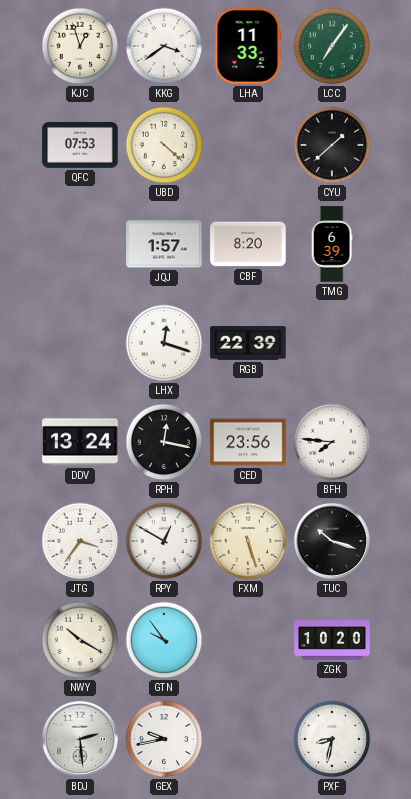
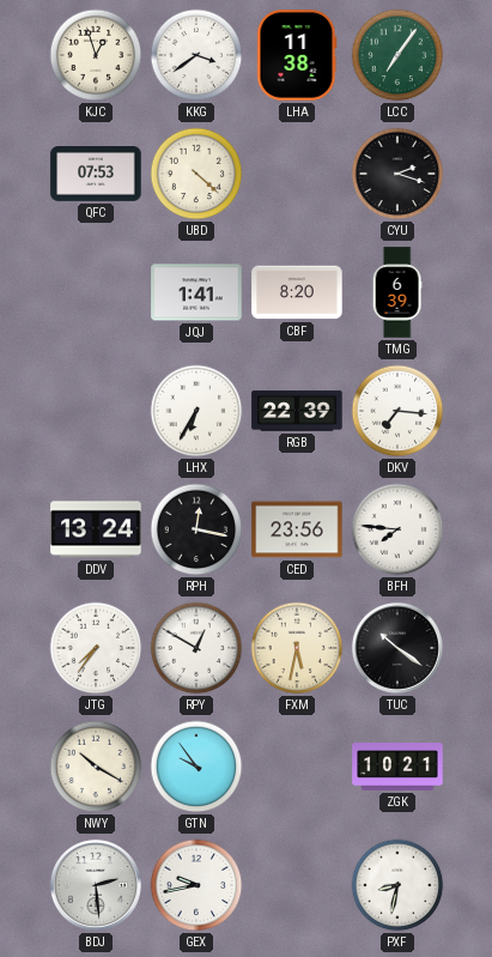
LHA: 11:33 -> 11:38
CYU: 1:38 -> 2:18
JQJ: 1:57 -> 1:41
LHX: 12:18 -> 6:35
DKV: none -> 7:16
JTG: 3:36 -> 7:36
FXM: 5:27 -> 5:32
TUC: 10:18 -> 10:21
ZGK: 10:20 -> 10:21
